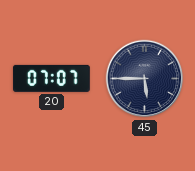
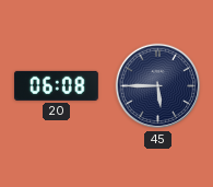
20: 07:07 -> 06:08
